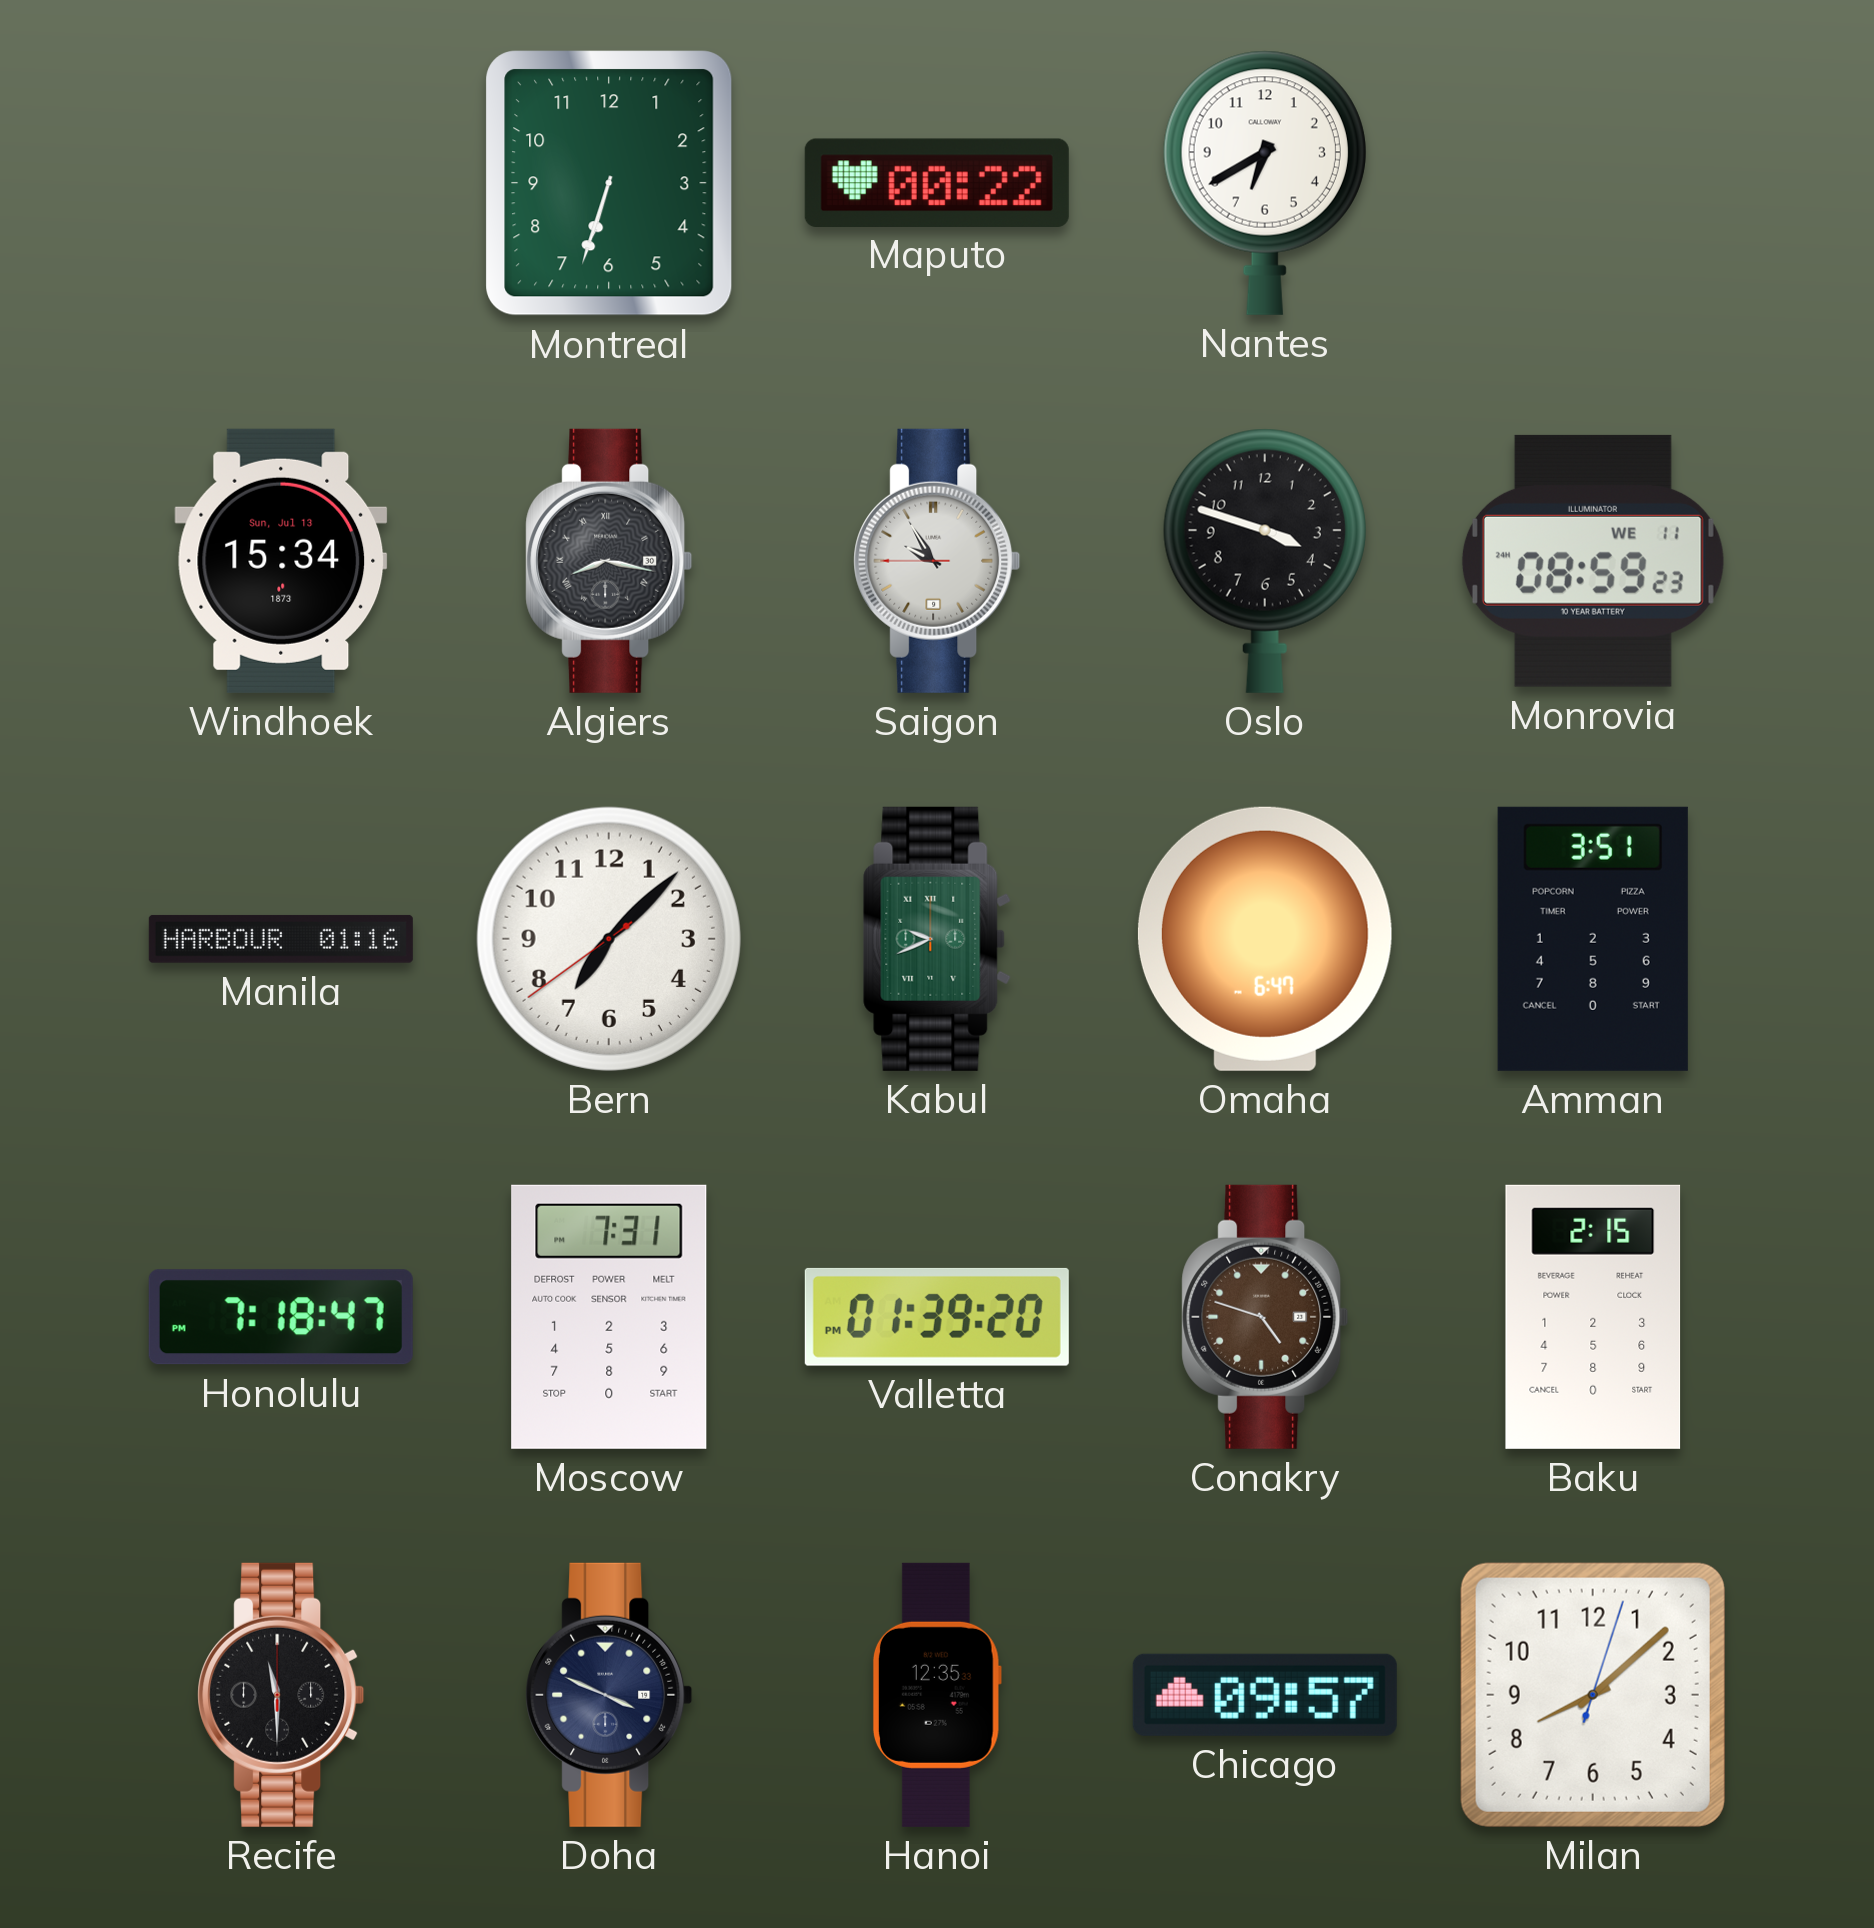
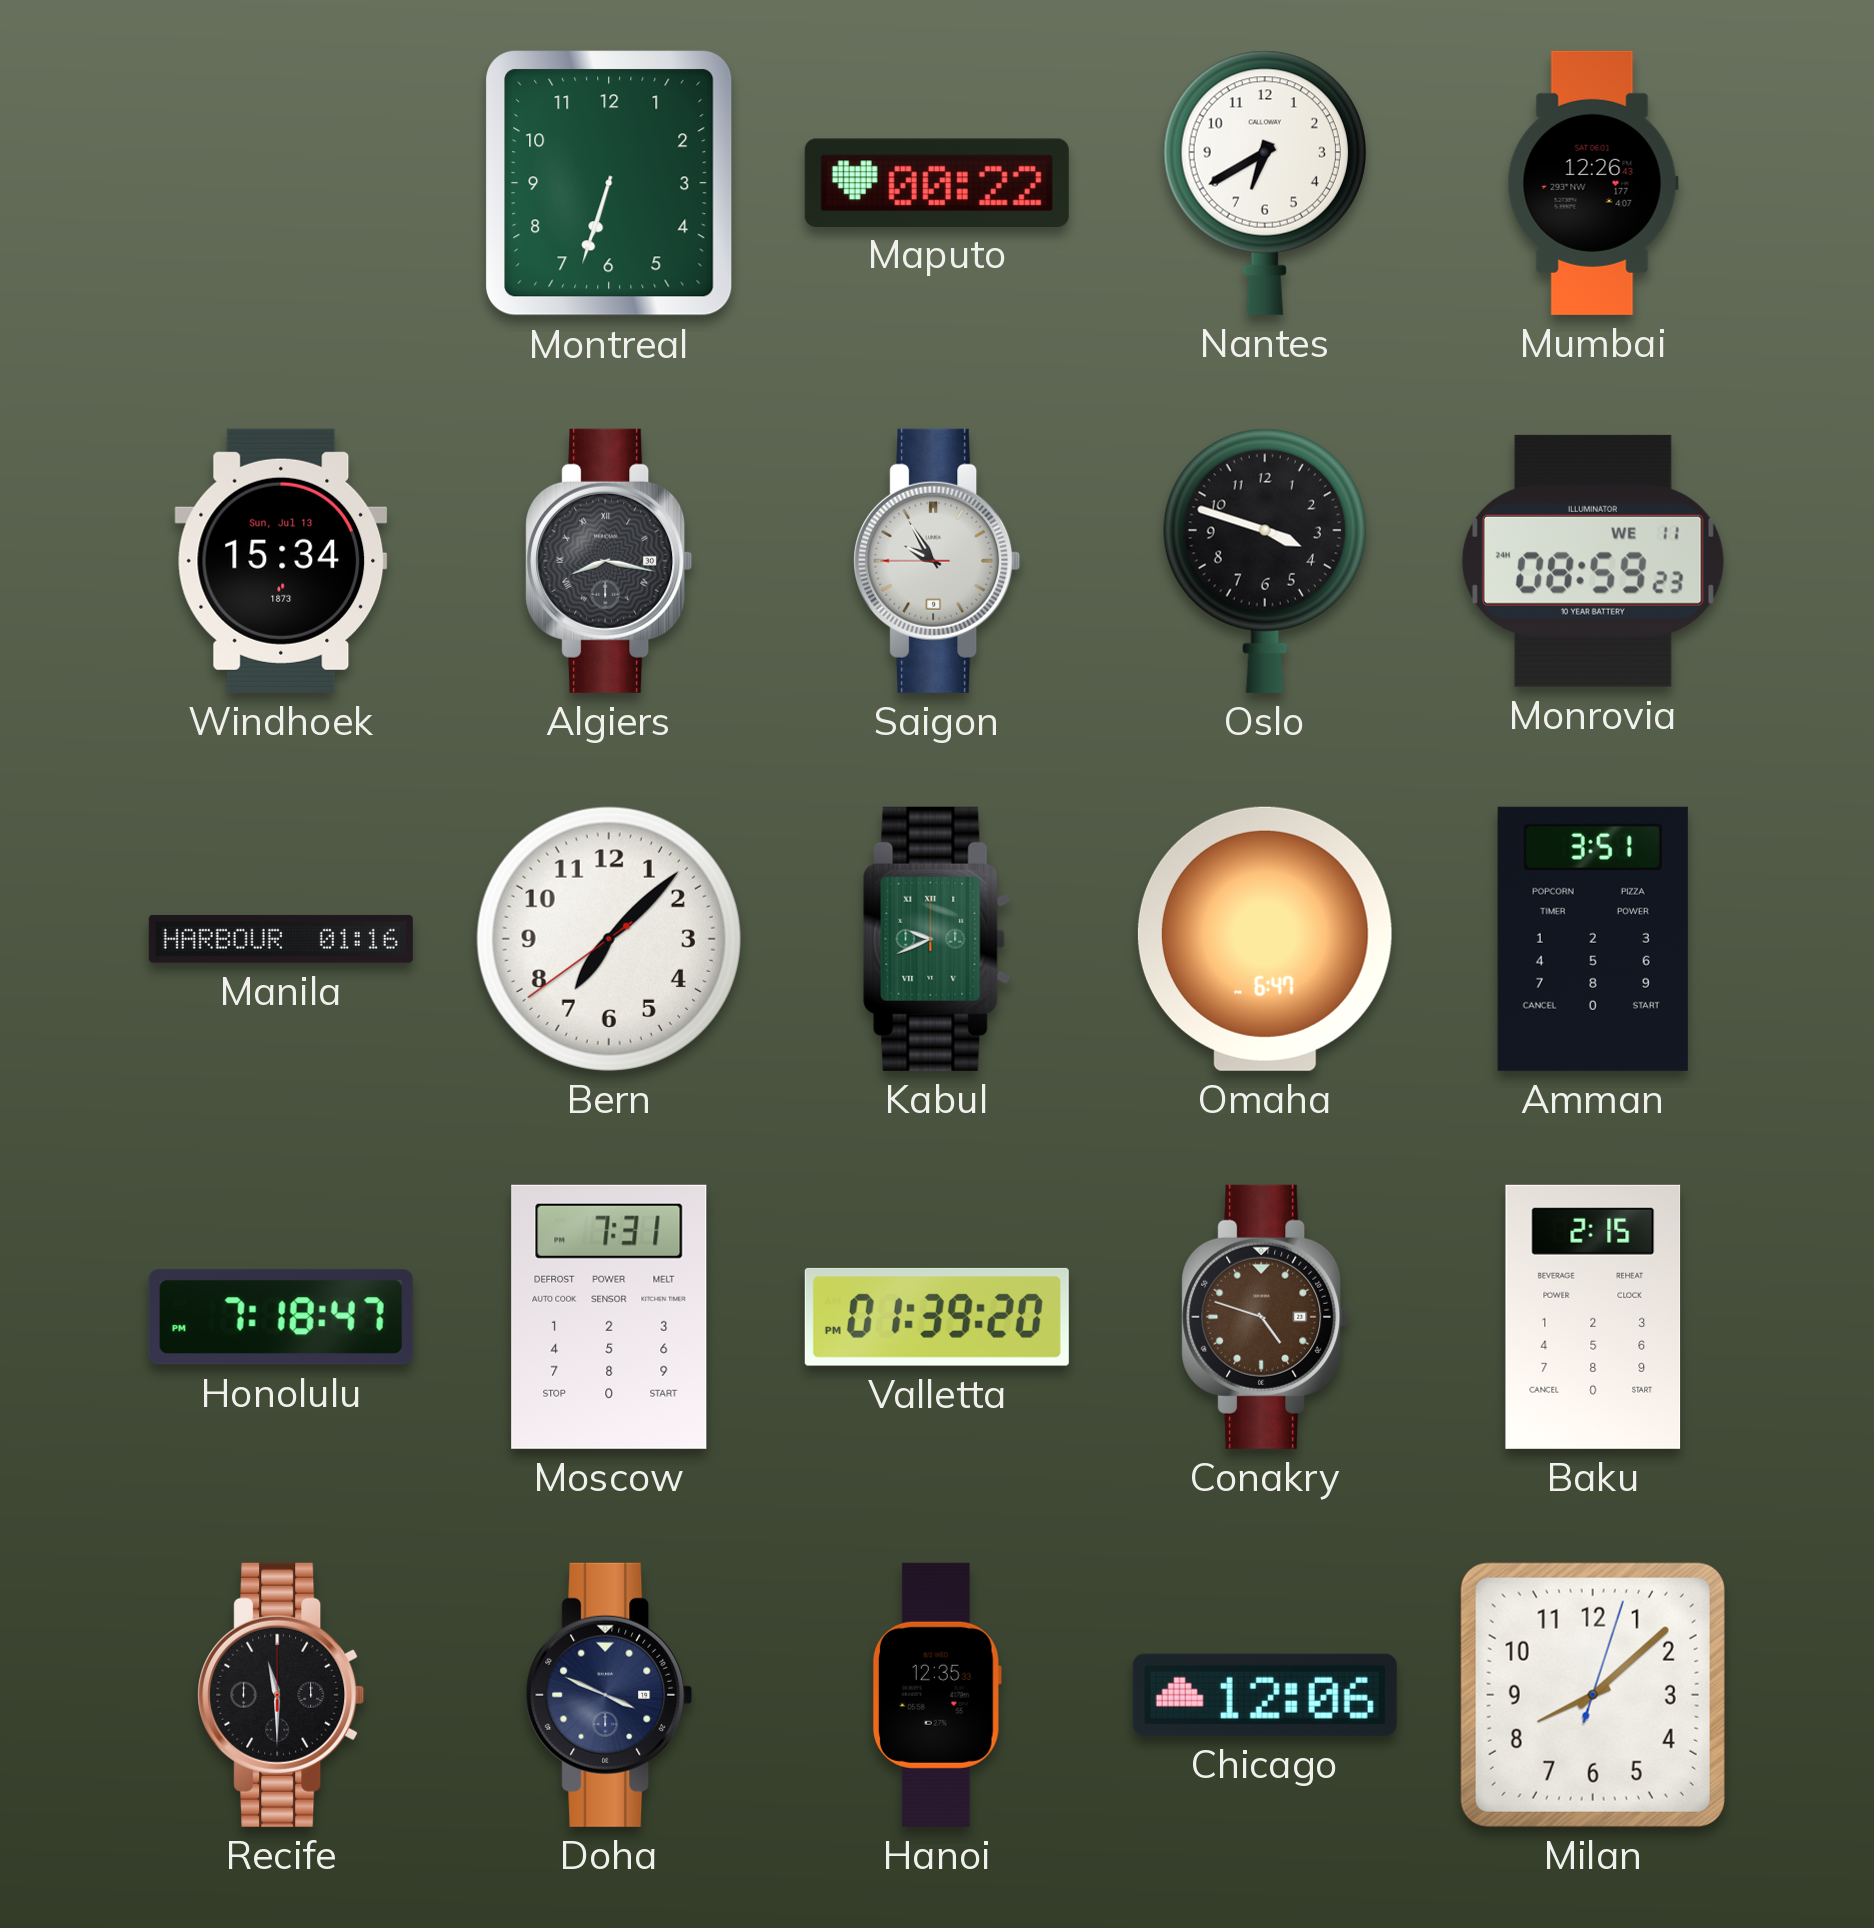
Mumbai: none -> 12:26
Chicago: 09:57 -> 12:06
